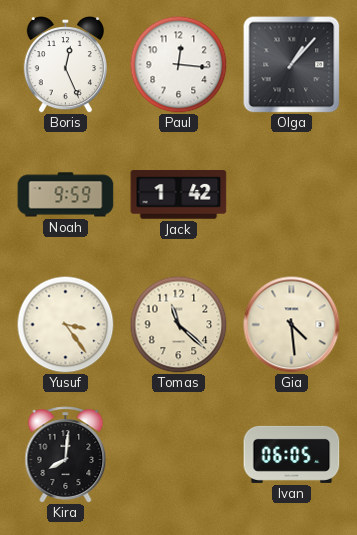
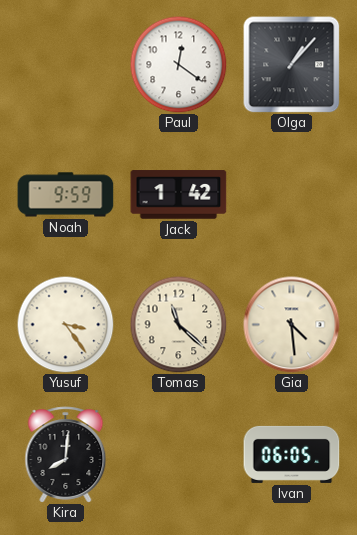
Boris: 12:26 -> none
Paul: 12:16 -> 12:21
